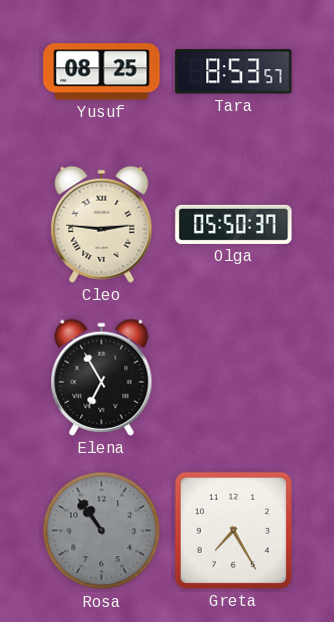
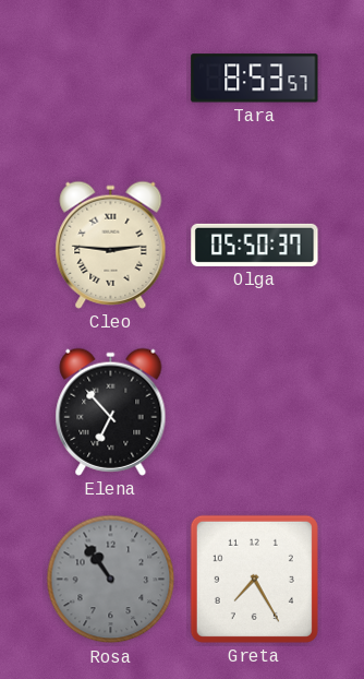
Yusuf: 08:25 -> none
Elena: 6:55 -> 6:53
